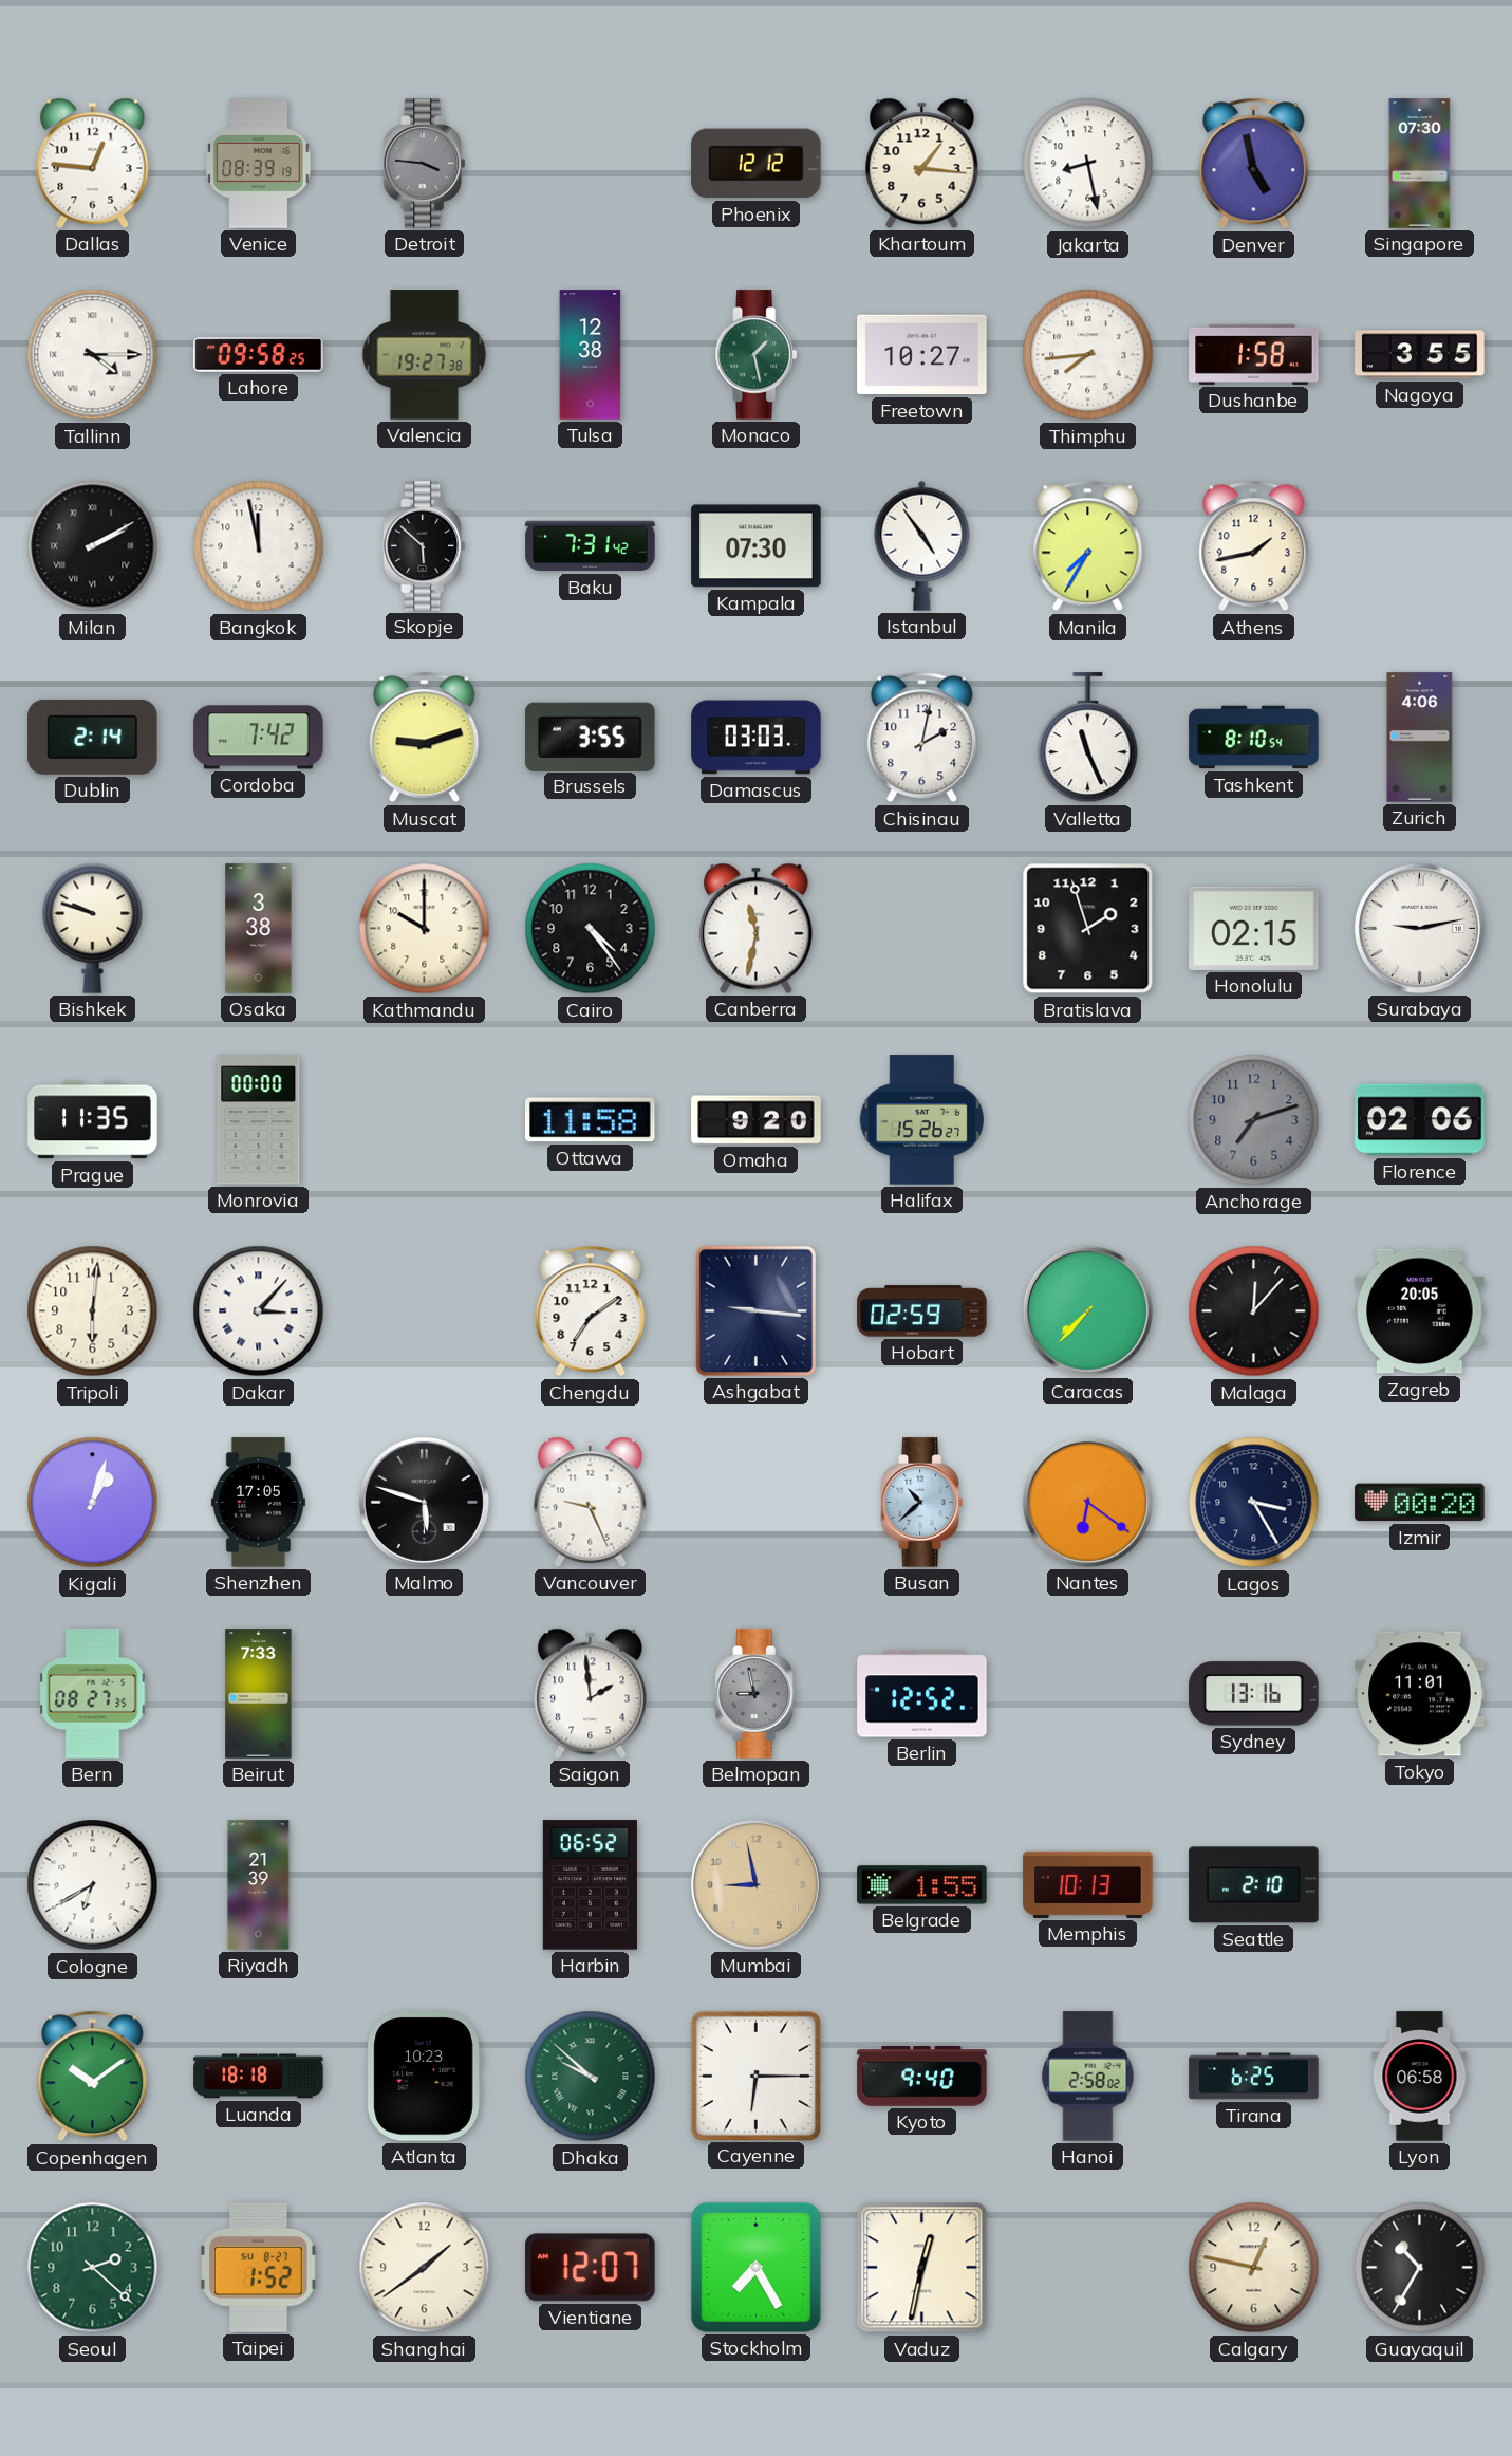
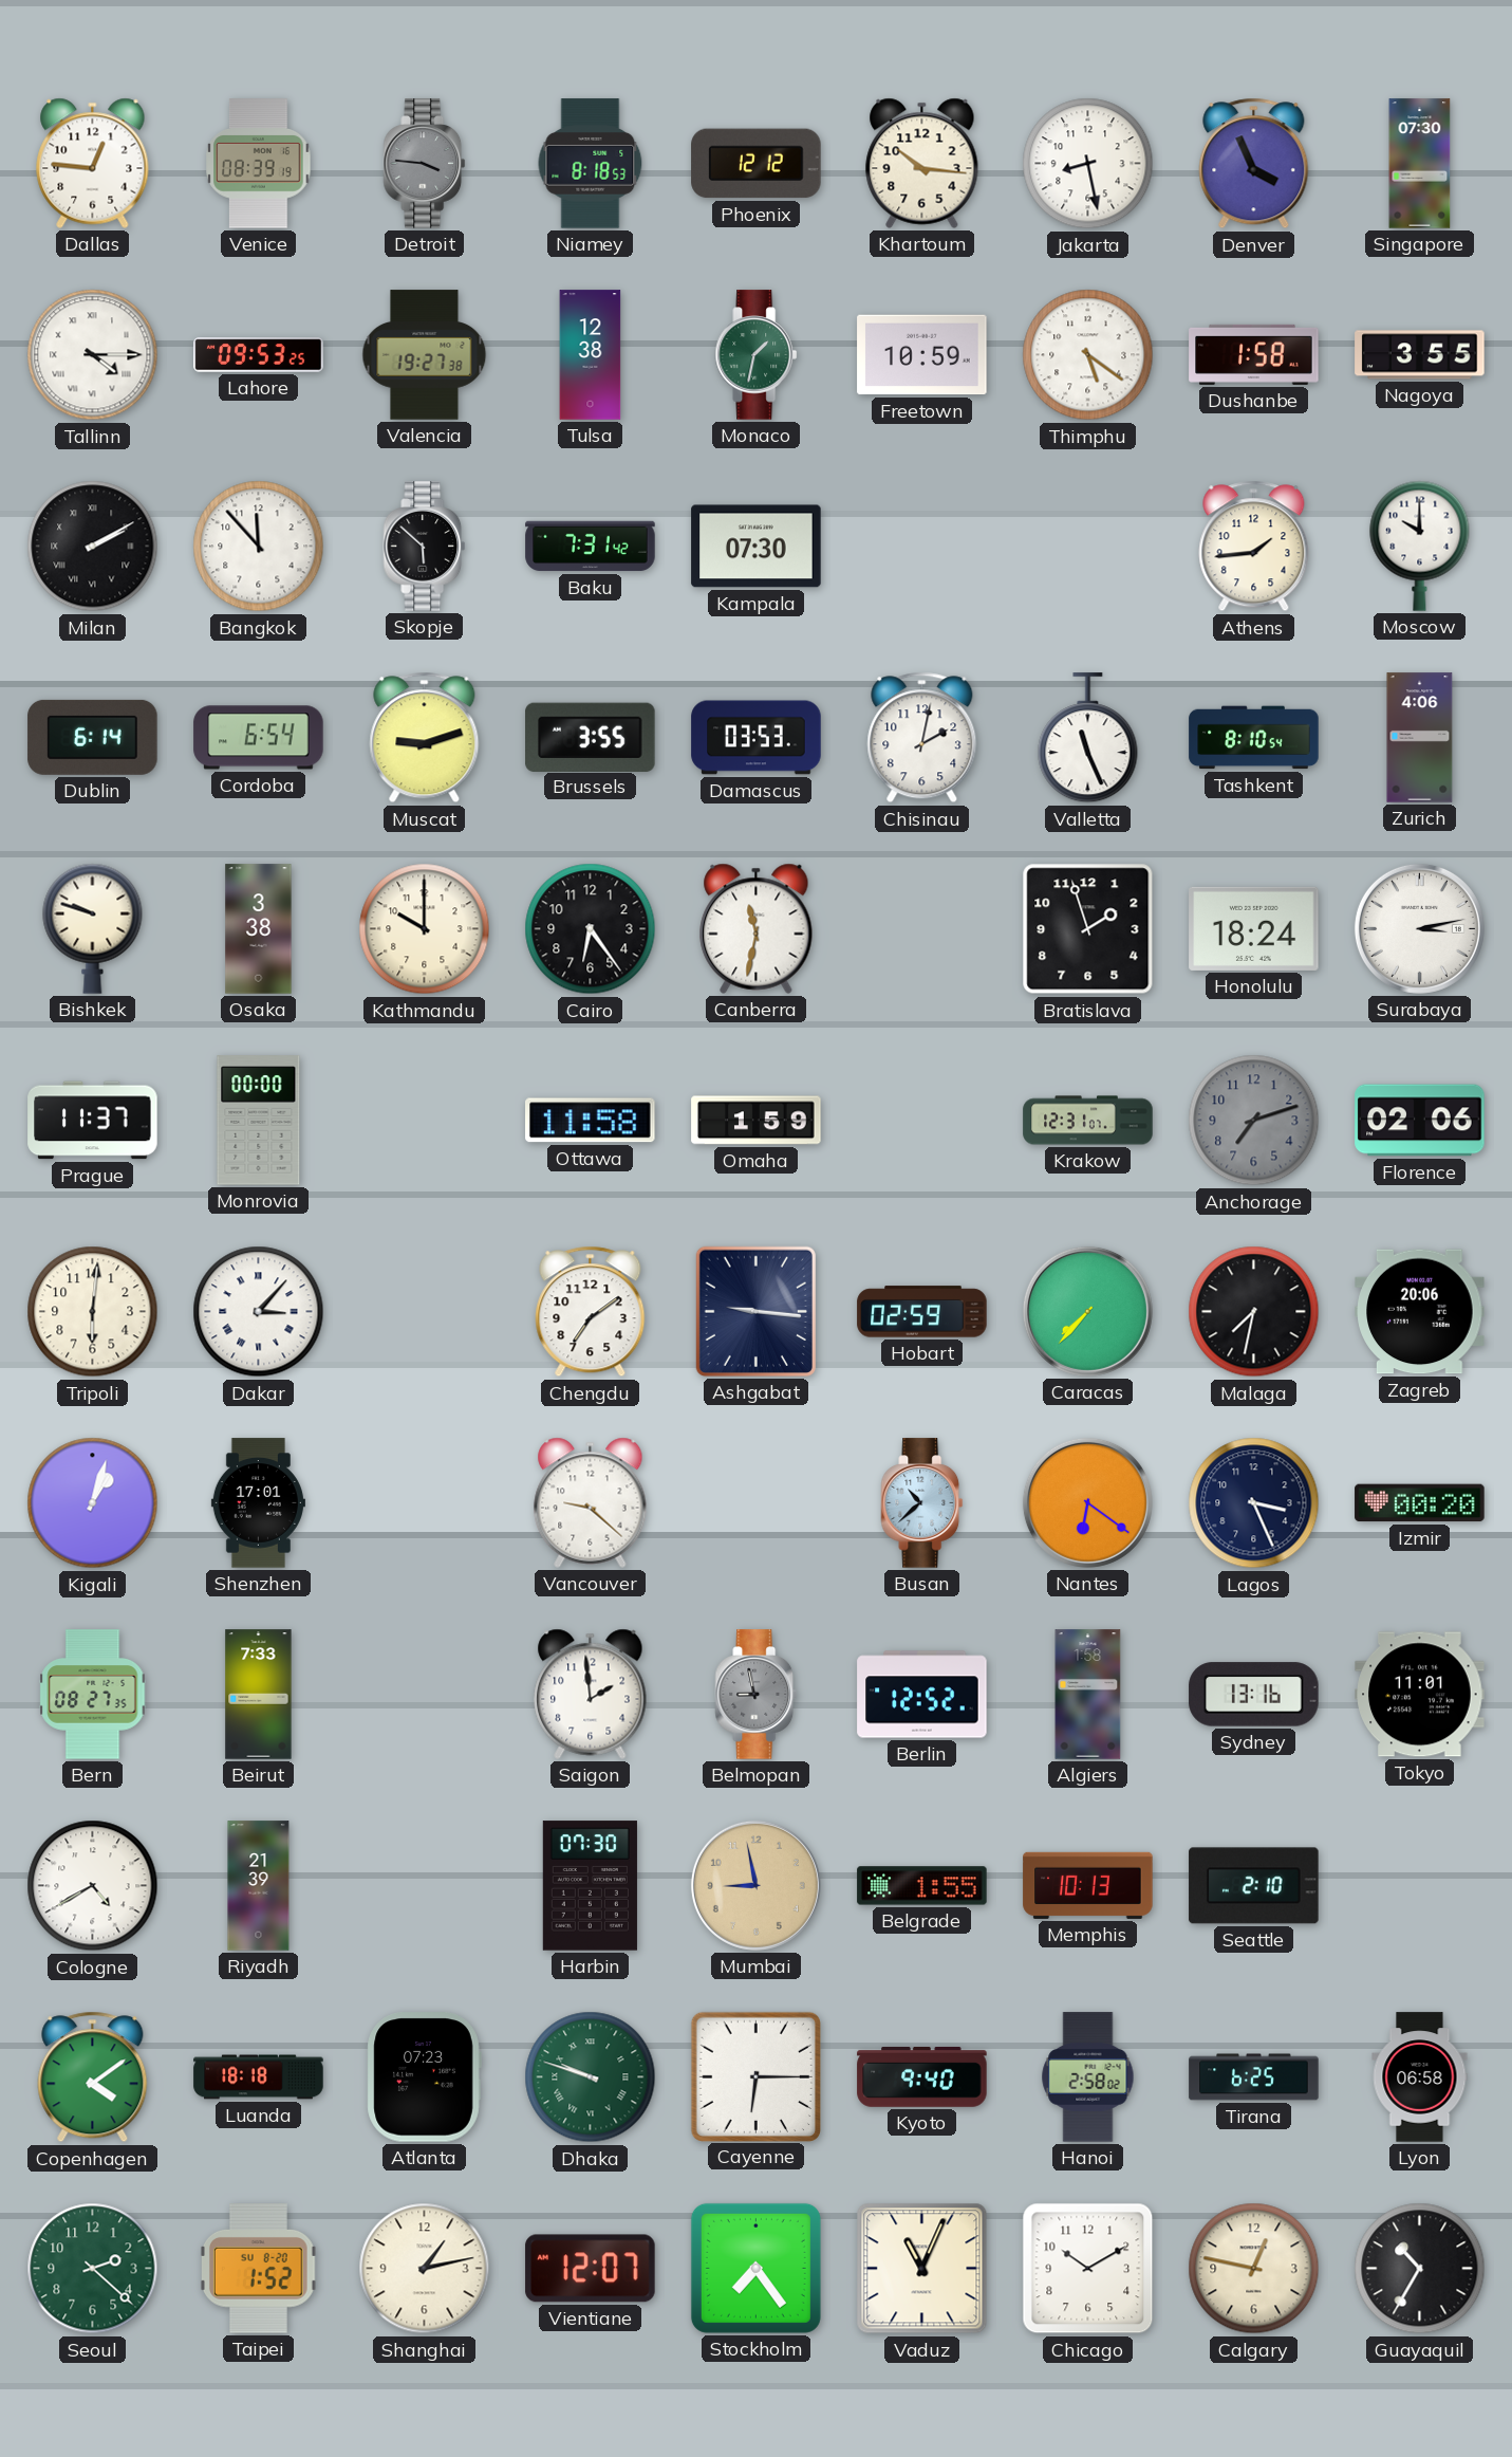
Niamey: none -> 8:18
Khartoum: 1:16 -> 10:16
Denver: 4:58 -> 3:56
Lahore: 09:58 -> 09:53
Monaco: 1:28 -> 1:32
Freetown: 10:27 -> 10:59
Thimphu: 7:44 -> 5:21
Bangkok: 11:58 -> 11:53
Istanbul: 4:54 -> none
Manila: 7:35 -> none
Athens: 1:43 -> 1:44
Moscow: none -> 10:00
Dublin: 2:14 -> 6:14
Cordoba: 7:42 -> 6:54
Damascus: 03:03 -> 03:53
Cairo: 4:24 -> 6:24
Honolulu: 02:15 -> 18:24
Surabaya: 9:13 -> 3:13
Prague: 11:35 -> 11:37
Omaha: 9:20 -> 1:59
Halifax: 15:26 -> none
Krakow: none -> 12:31
Malaga: 12:07 -> 7:32
Zagreb: 20:05 -> 20:06
Shenzhen: 17:05 -> 17:01
Malmo: 5:48 -> none
Vancouver: 9:26 -> 9:22
Lagos: 3:25 -> 3:26
Algiers: none -> 1:58
Cologne: 6:40 -> 4:40
Harbin: 06:52 -> 07:30
Copenhagen: 10:09 -> 4:09
Atlanta: 10:23 -> 07:23
Dhaka: 9:52 -> 9:48
Taipei date: SU 8-27 -> SU 8-20
Shanghai: 1:39 -> 1:13
Stockholm: 7:25 -> 7:24
Vaduz: 12:32 -> 11:04
Chicago: none -> 10:10
